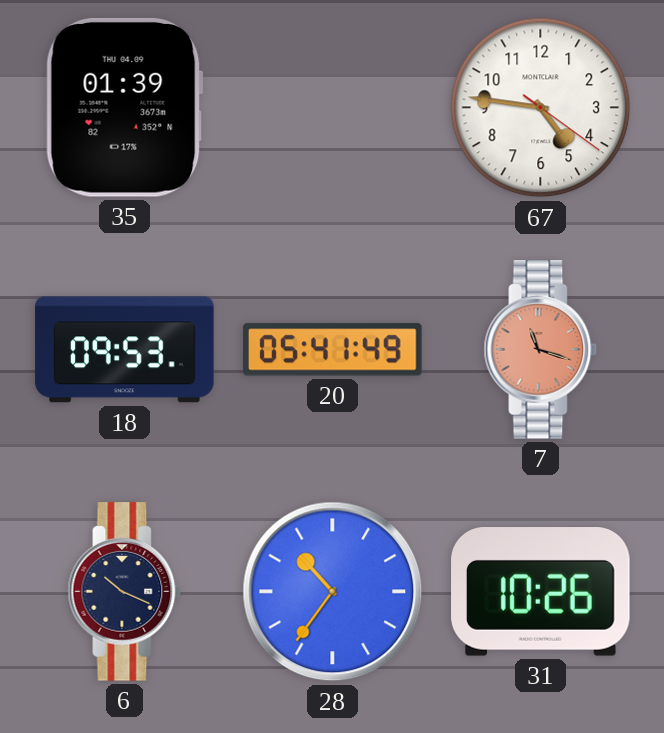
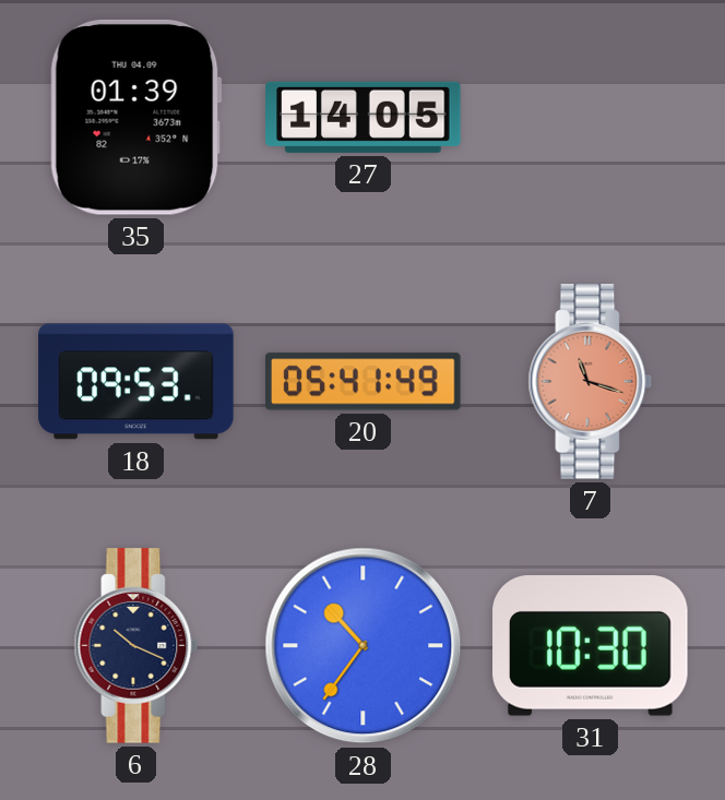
27: none -> 14:05
67: 4:46 -> none
31: 10:26 -> 10:30
